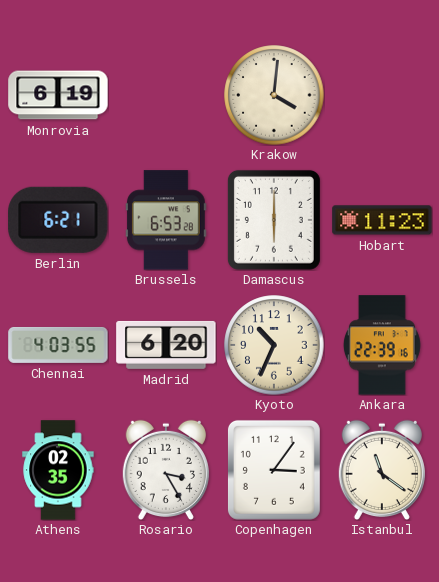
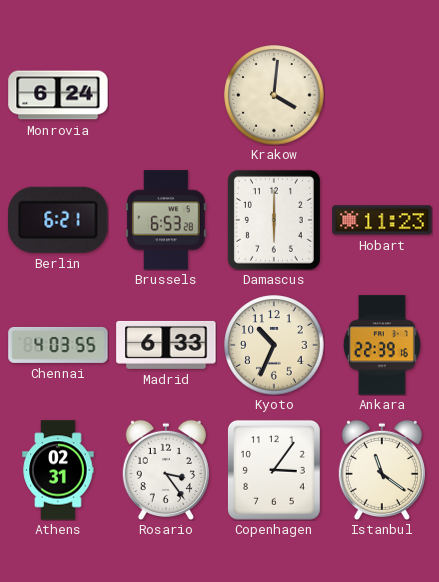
Monrovia: 6:19 -> 6:24
Madrid: 6:20 -> 6:33
Athens: 02:35 -> 02:31
Rosario: 3:25 -> 3:24
